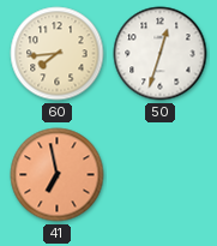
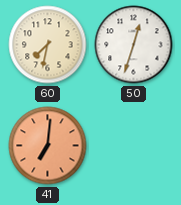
60: 7:44 -> 7:32
41: 6:58 -> 7:01
